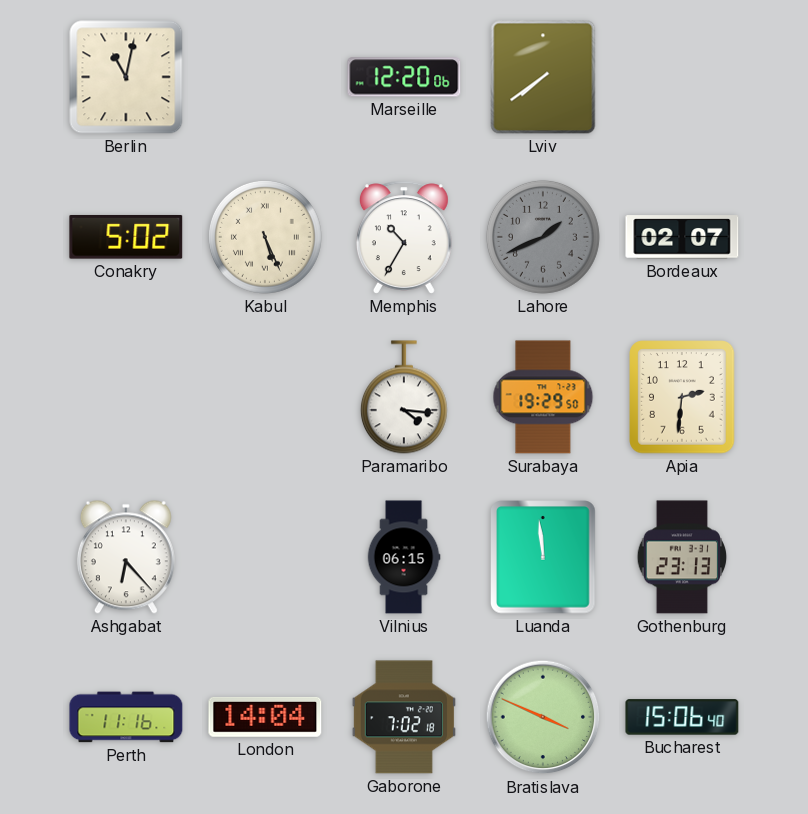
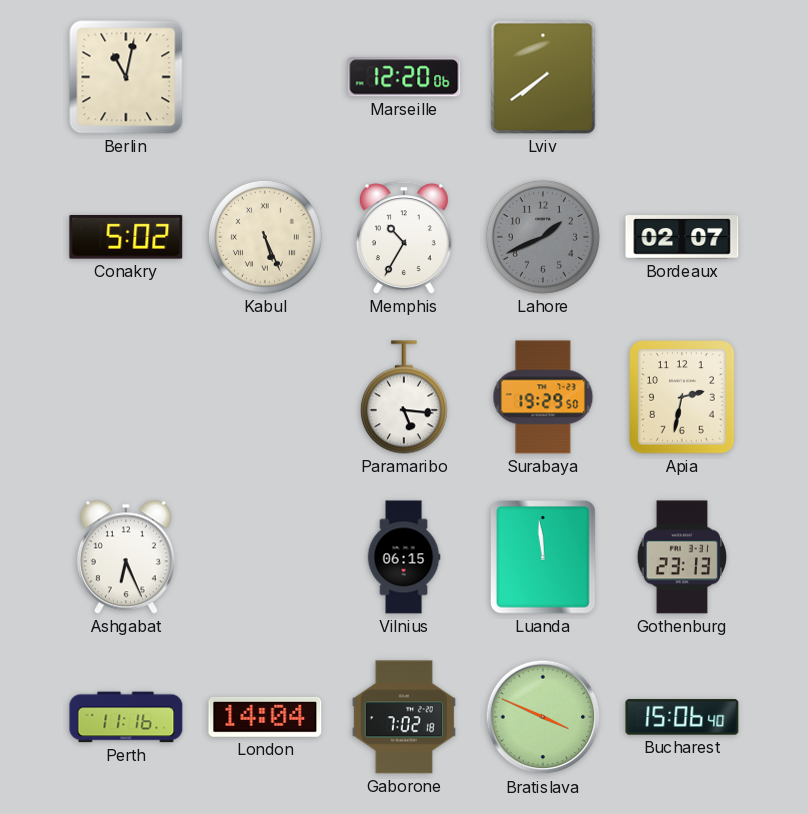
Paramaribo: 4:16 -> 5:16
Apia: 2:31 -> 2:32
Ashgabat: 6:23 -> 6:26
